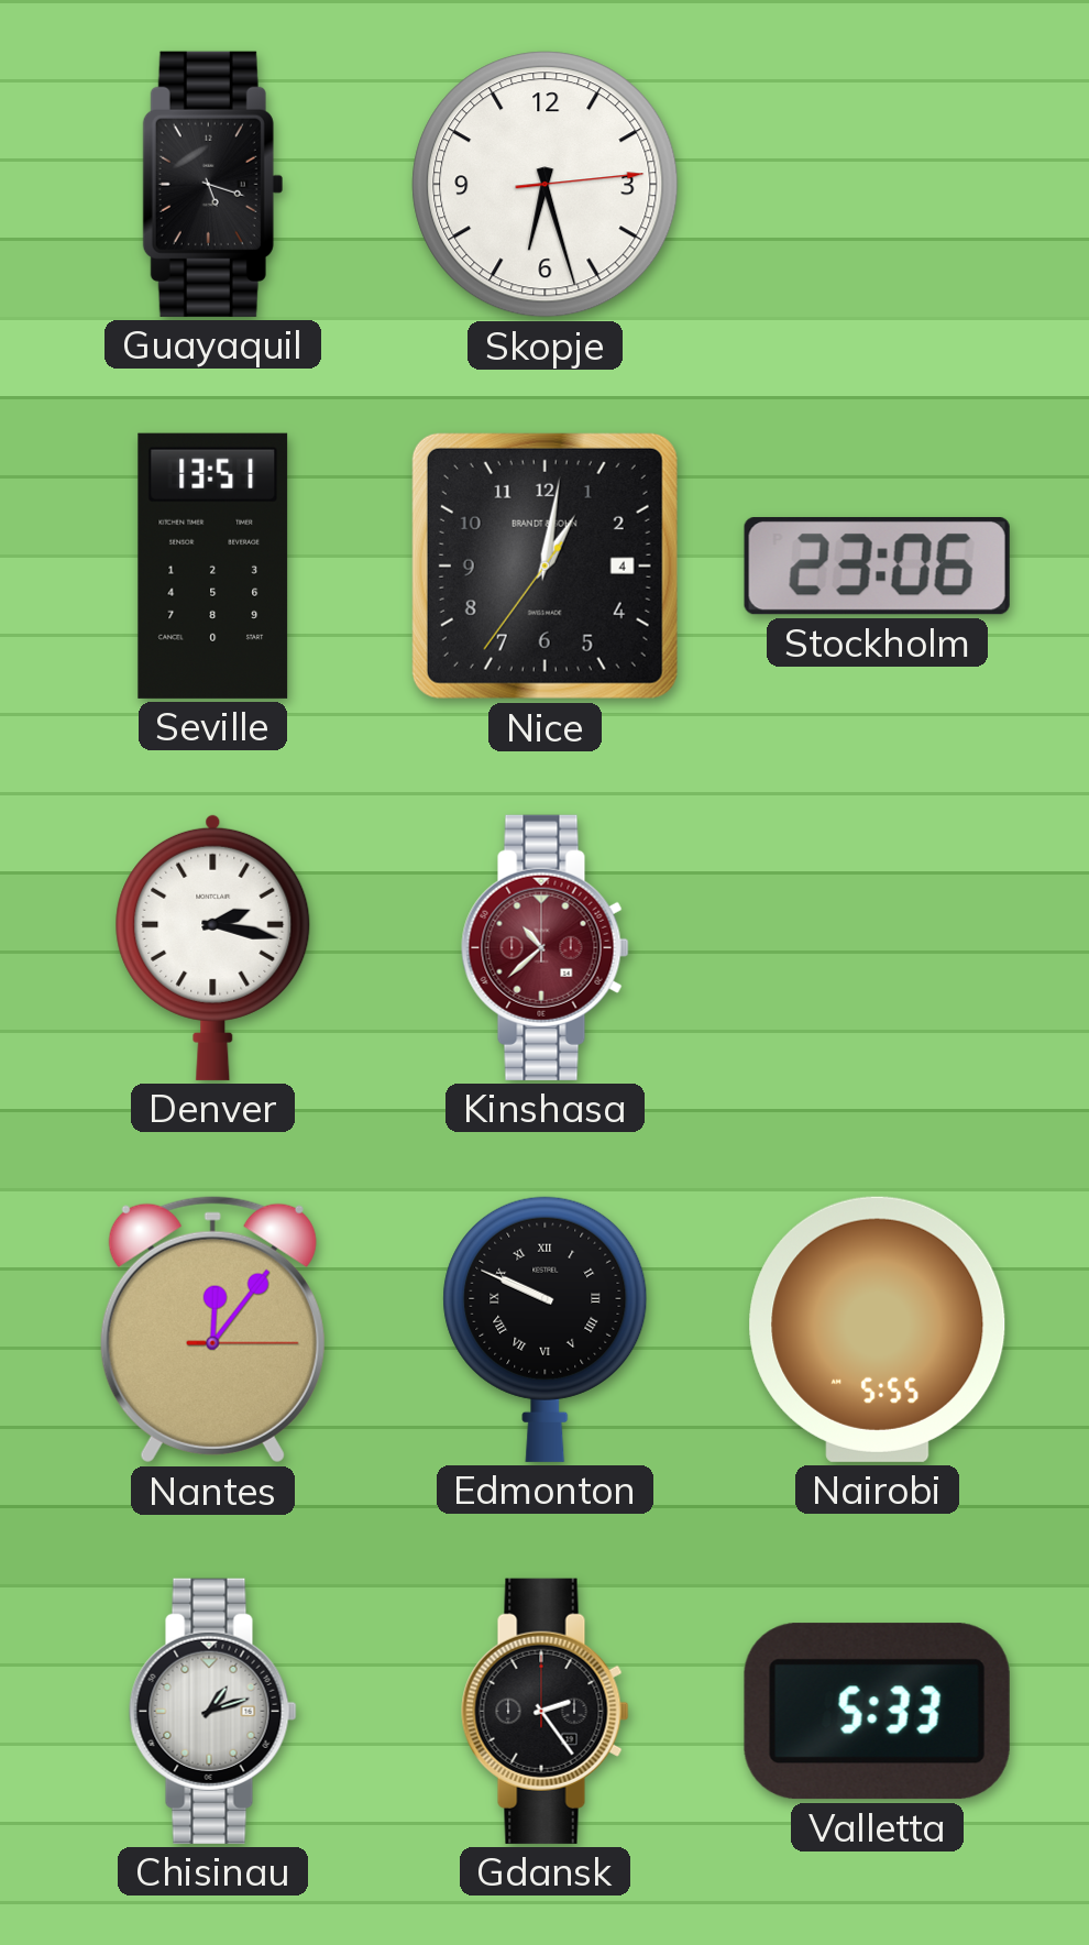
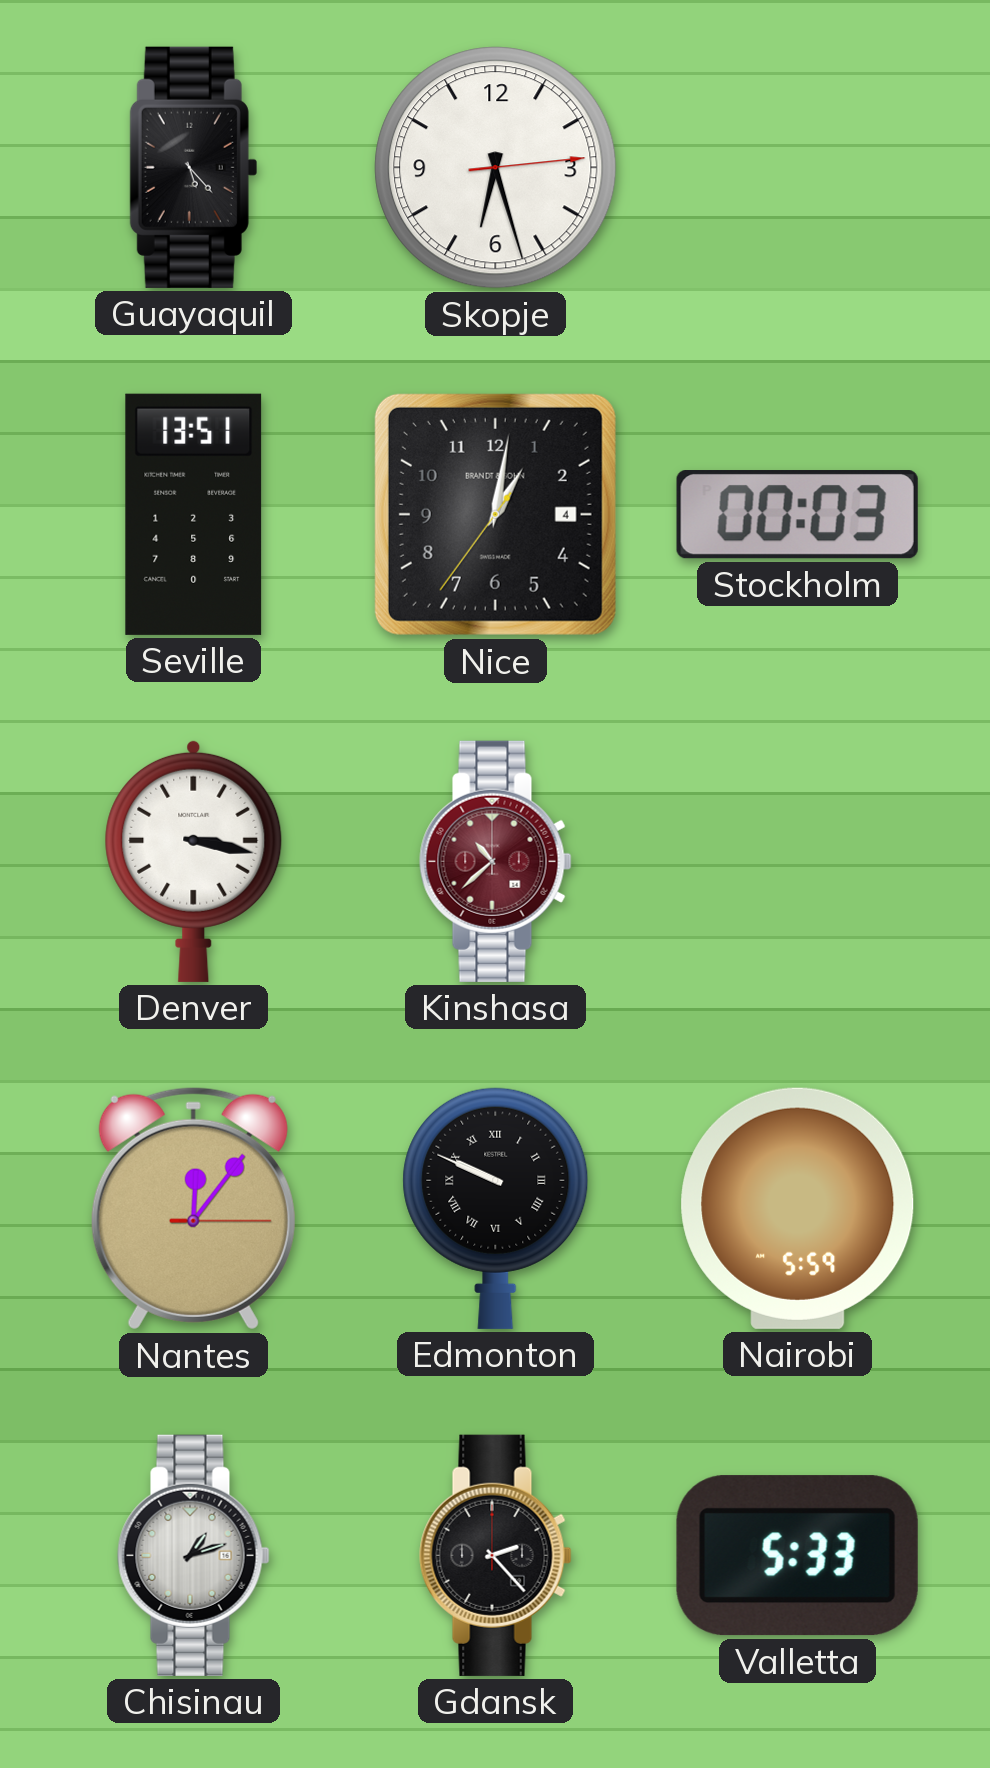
Guayaquil: 5:18 -> 5:23
Stockholm: 23:06 -> 00:03
Denver: 2:17 -> 3:17
Nairobi: 5:55 -> 5:59
Gdansk: 2:24 -> 2:23
